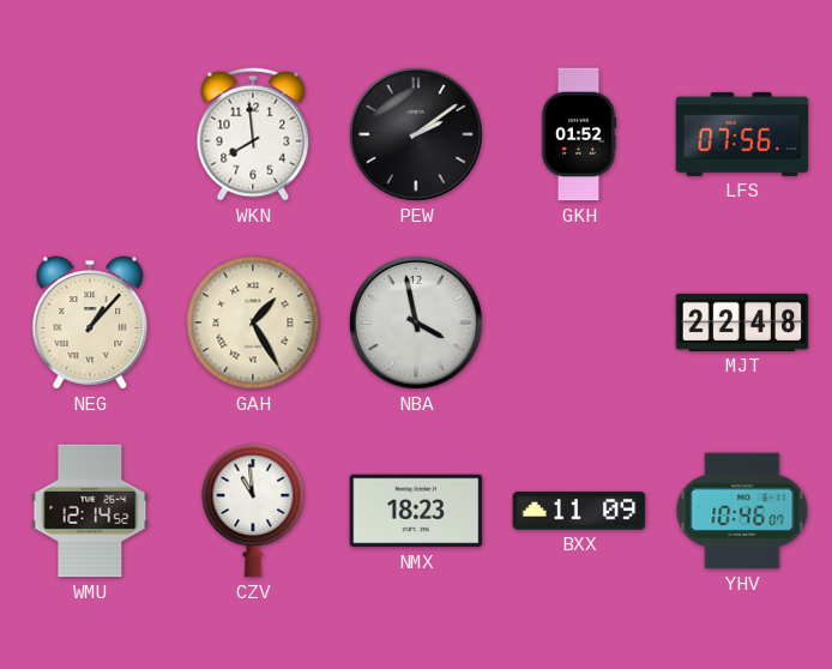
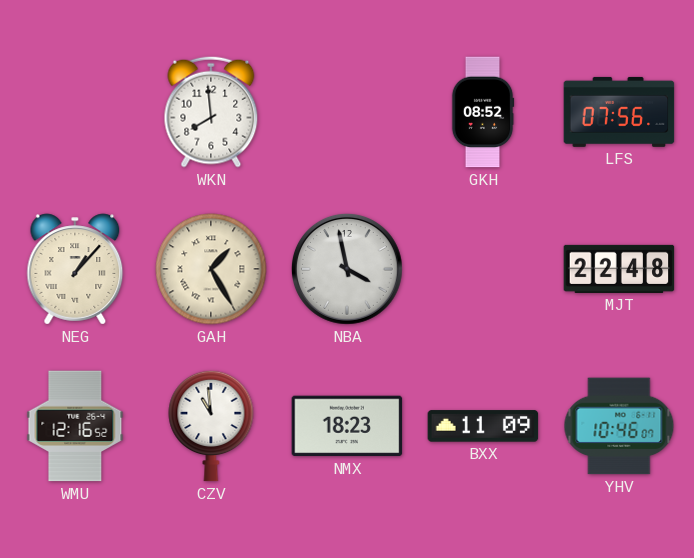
PEW: 2:09 -> none
GKH: 01:52 -> 08:52
WMU: 12:14 -> 12:16
